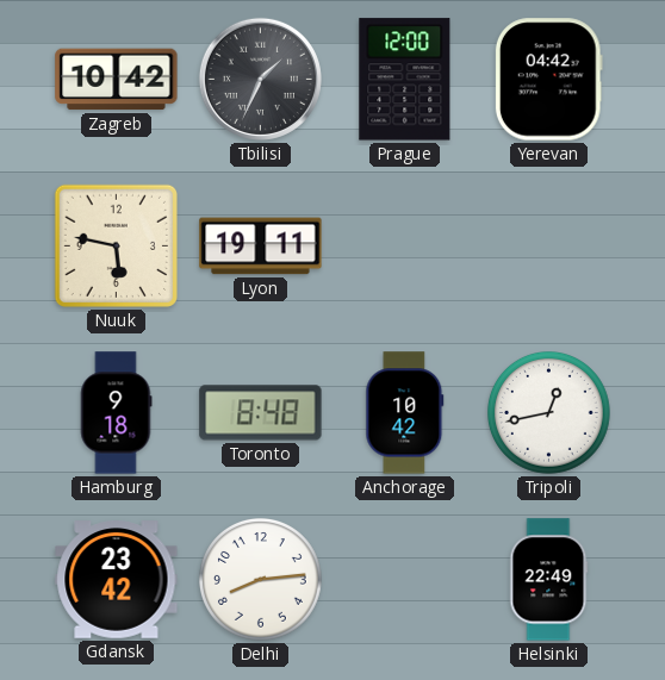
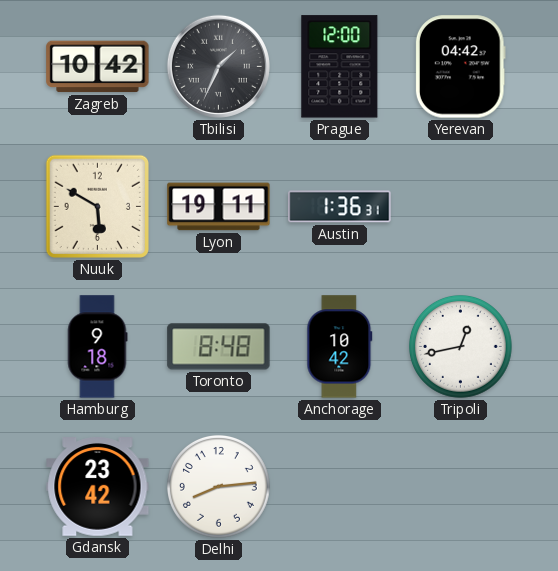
Nuuk: 5:47 -> 5:50
Austin: none -> 1:36
Helsinki: 22:49 -> none
